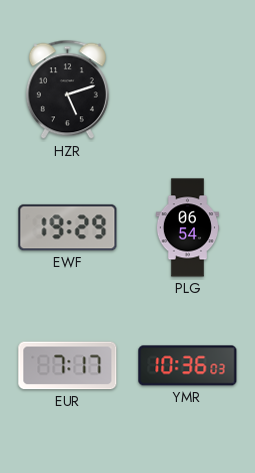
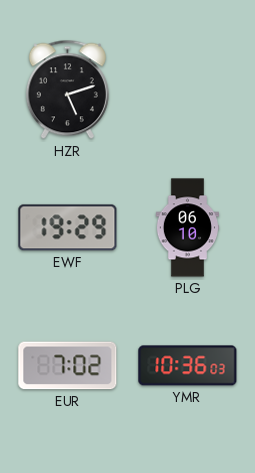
PLG: 06:54 -> 06:10
EUR: 7:17 -> 7:02
